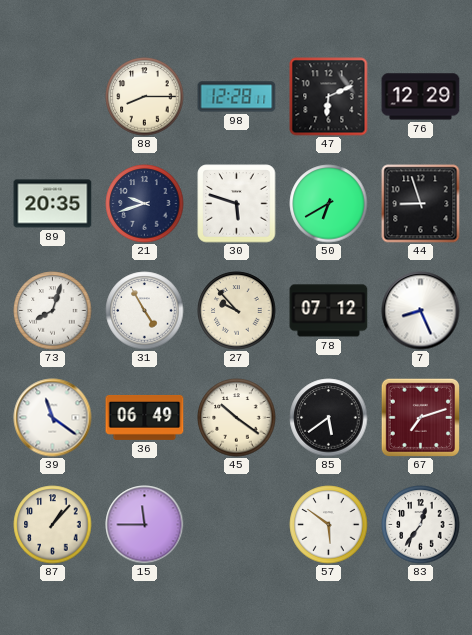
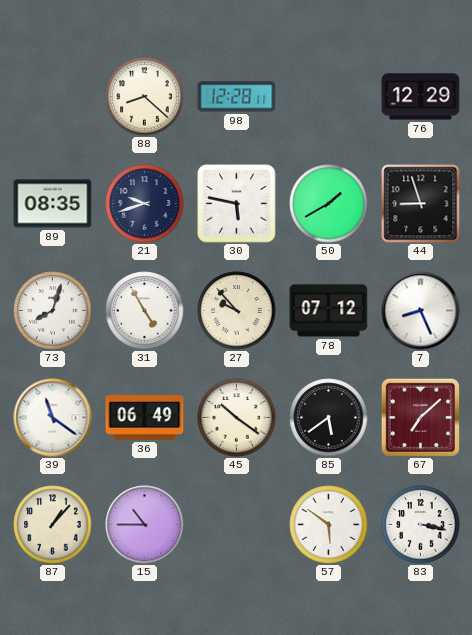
88: 8:15 -> 8:22
47: 6:11 -> none
89: 20:35 -> 08:35
30: 5:48 -> 5:47
50: 6:40 -> 1:40
67: 7:12 -> 7:08
15: 11:45 -> 10:45
83: 12:36 -> 3:17
